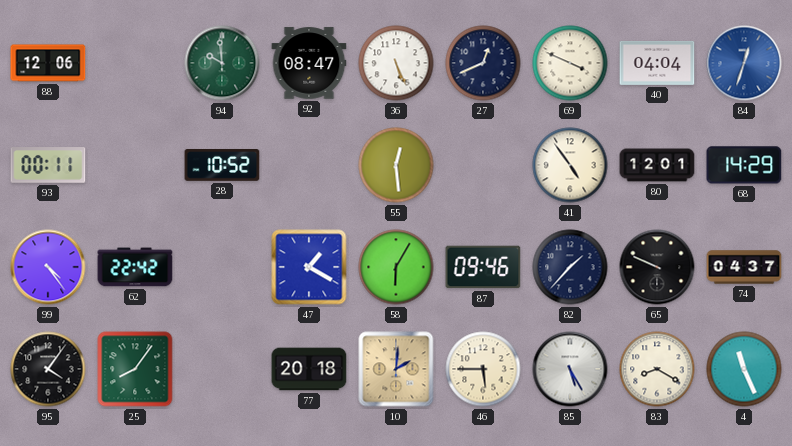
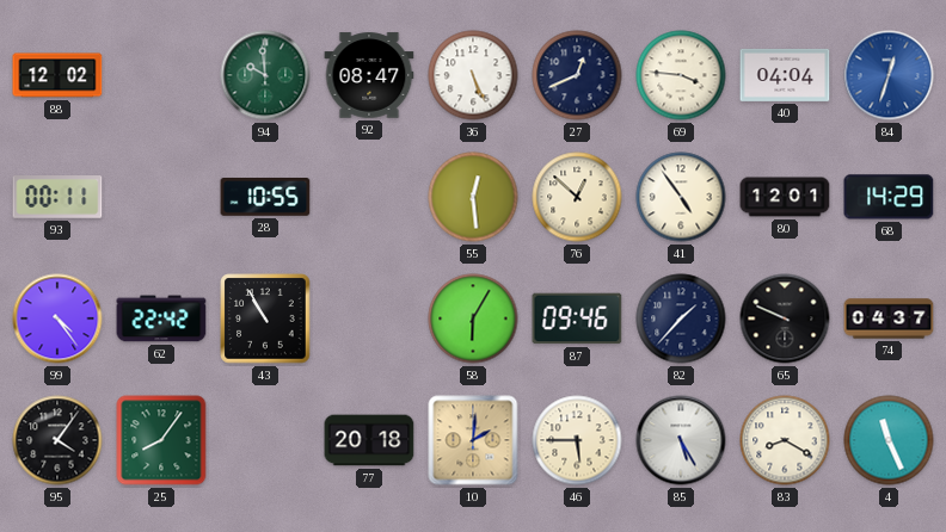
88: 12:06 -> 12:02
69: 3:49 -> 3:46
28: 10:52 -> 10:55
76: none -> 12:52
43: none -> 10:55
47: 1:20 -> none
